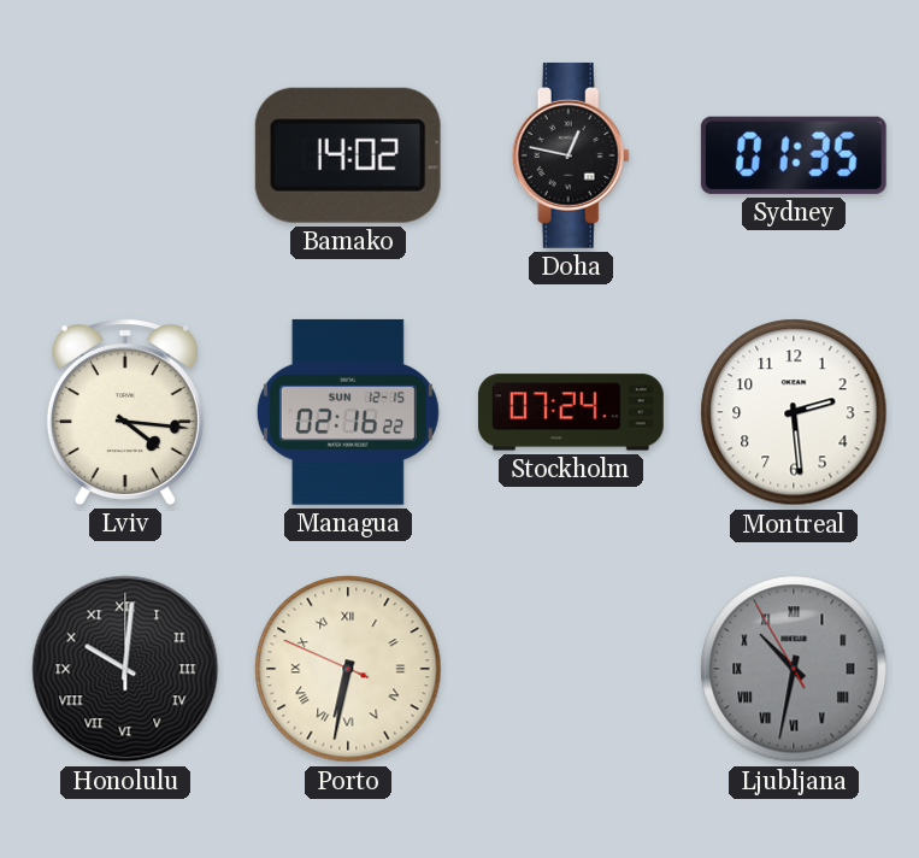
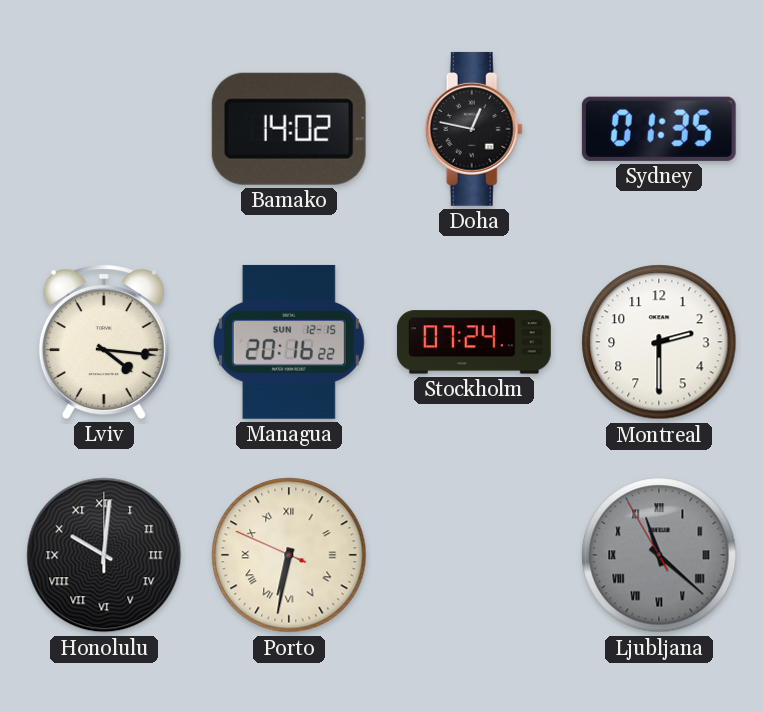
Managua: 02:16 -> 20:16
Montreal: 2:29 -> 2:30
Ljubljana: 10:31 -> 11:21
